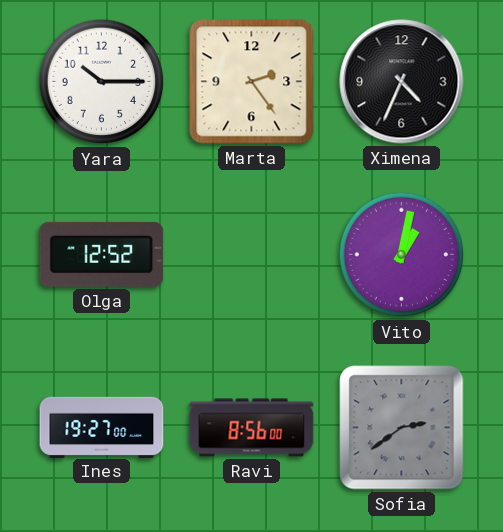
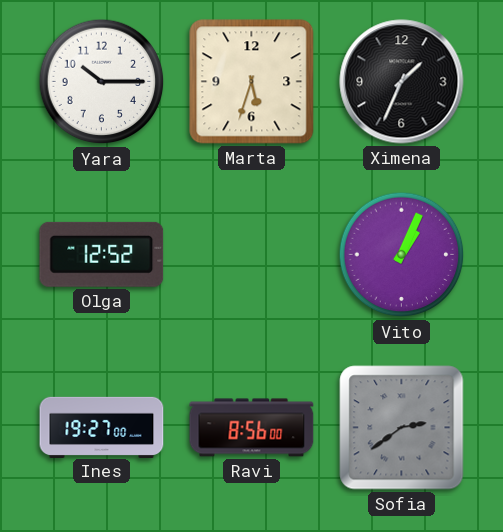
Marta: 2:24 -> 5:33
Ximena: 4:34 -> 1:34
Vito: 1:02 -> 1:04
